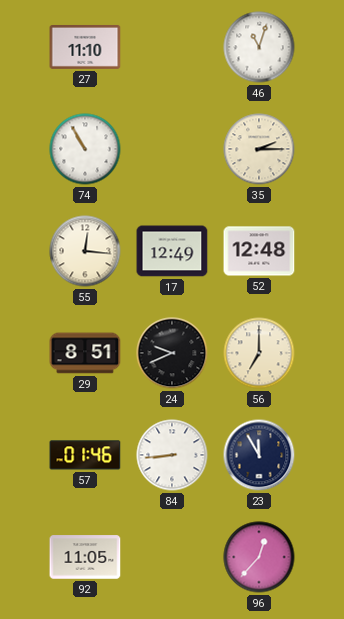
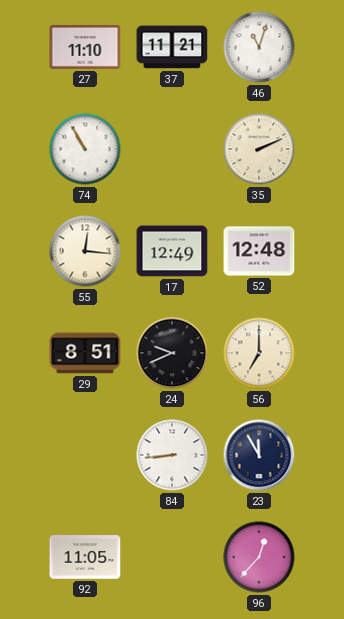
37: none -> 11:21
35: 2:15 -> 2:11
57: 01:46 -> none
